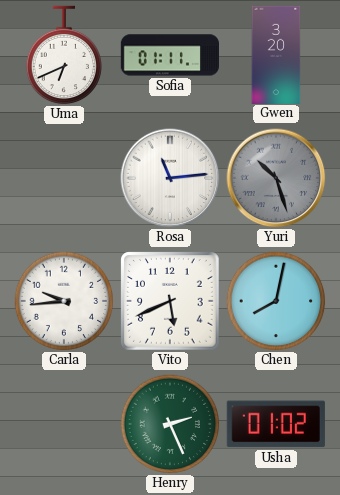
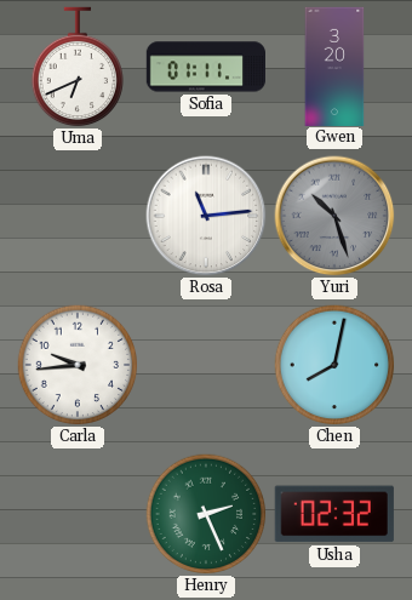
Vito: 5:41 -> none
Usha: 01:02 -> 02:32
